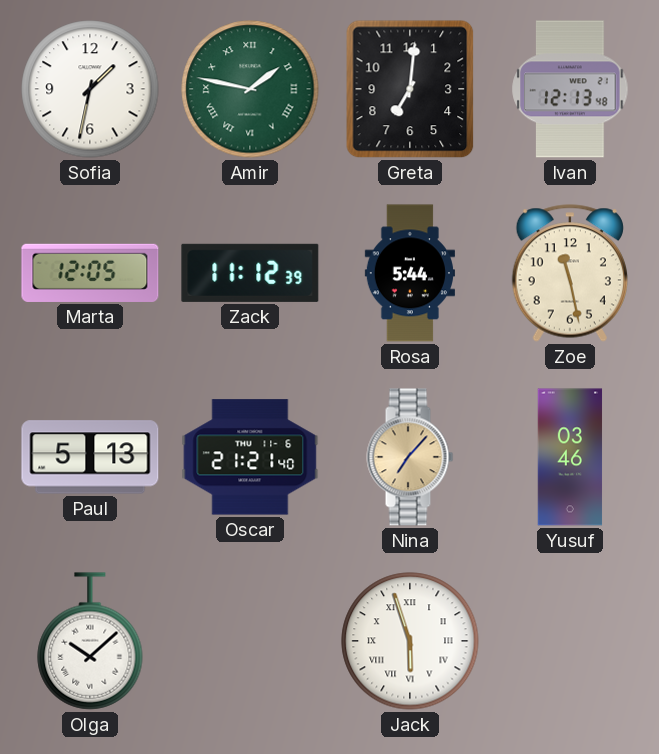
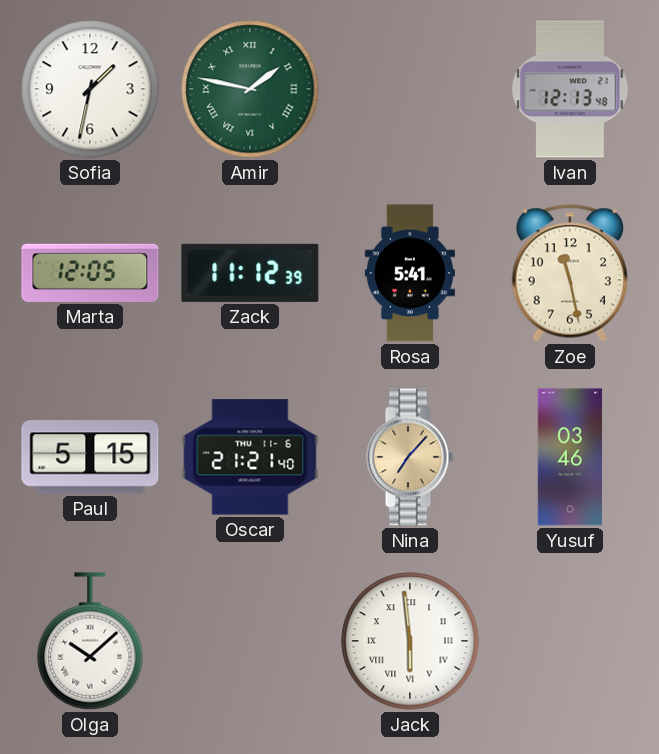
Greta: 7:01 -> none
Rosa: 5:44 -> 5:41
Paul: 5:13 -> 5:15
Jack: 5:57 -> 5:59
